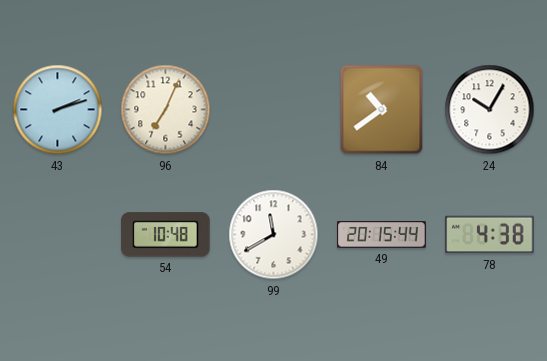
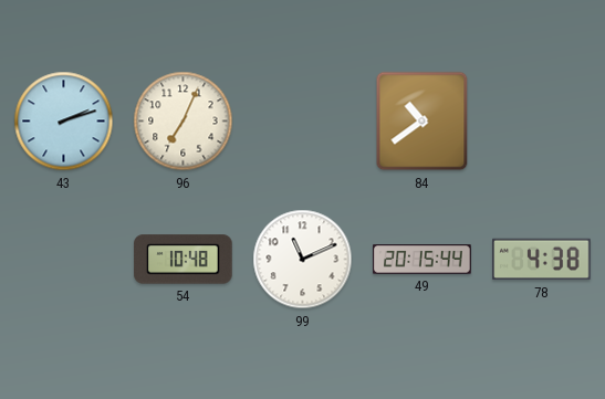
24: 10:05 -> none
99: 11:40 -> 11:11
